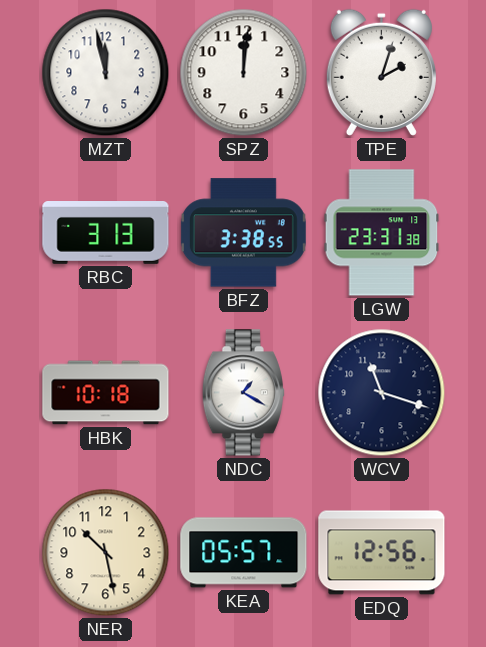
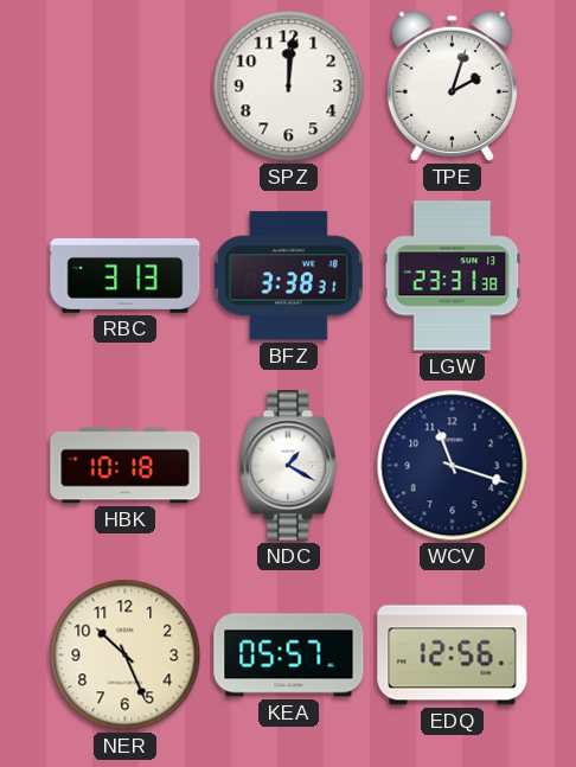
MZT: 11:58 -> none
BFZ: 3:38:55 -> 3:38:31
NER: 10:28 -> 10:26
